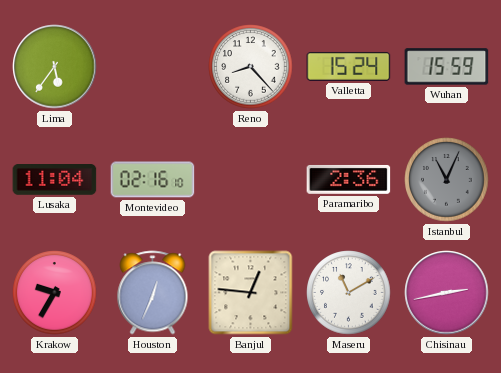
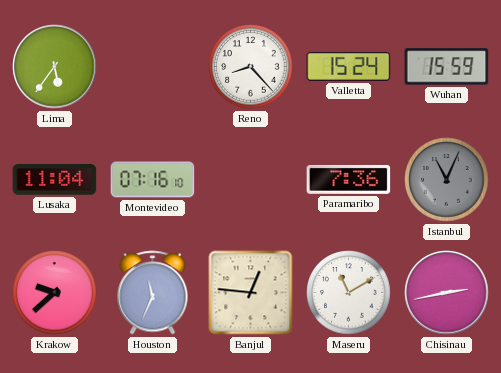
Montevideo: 02:16 -> 07:16
Paramaribo: 2:36 -> 7:36
Krakow: 9:35 -> 9:38
Houston: 12:34 -> 11:34
